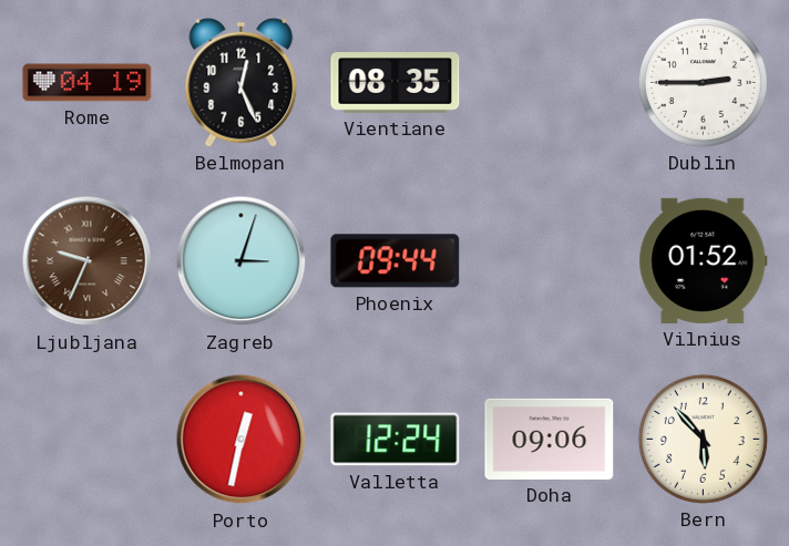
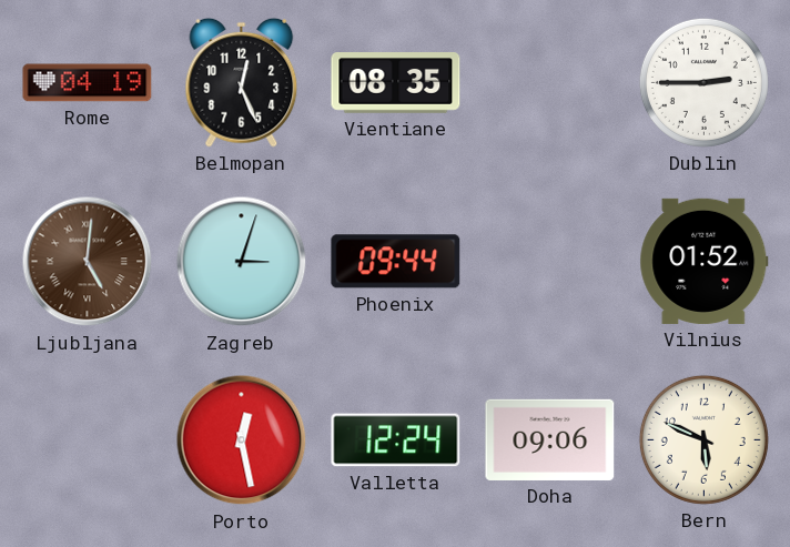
Ljubljana: 9:34 -> 5:01
Porto: 12:32 -> 12:28
Bern: 5:53 -> 5:49
